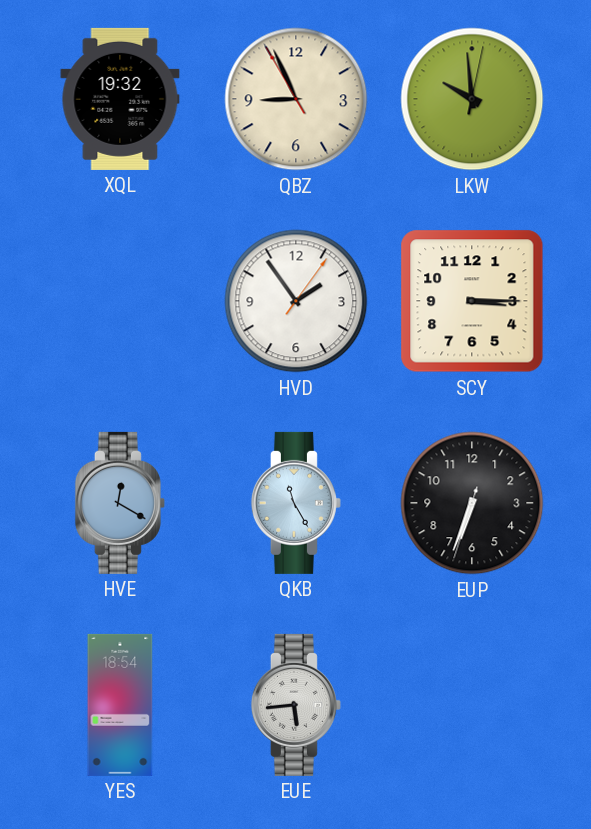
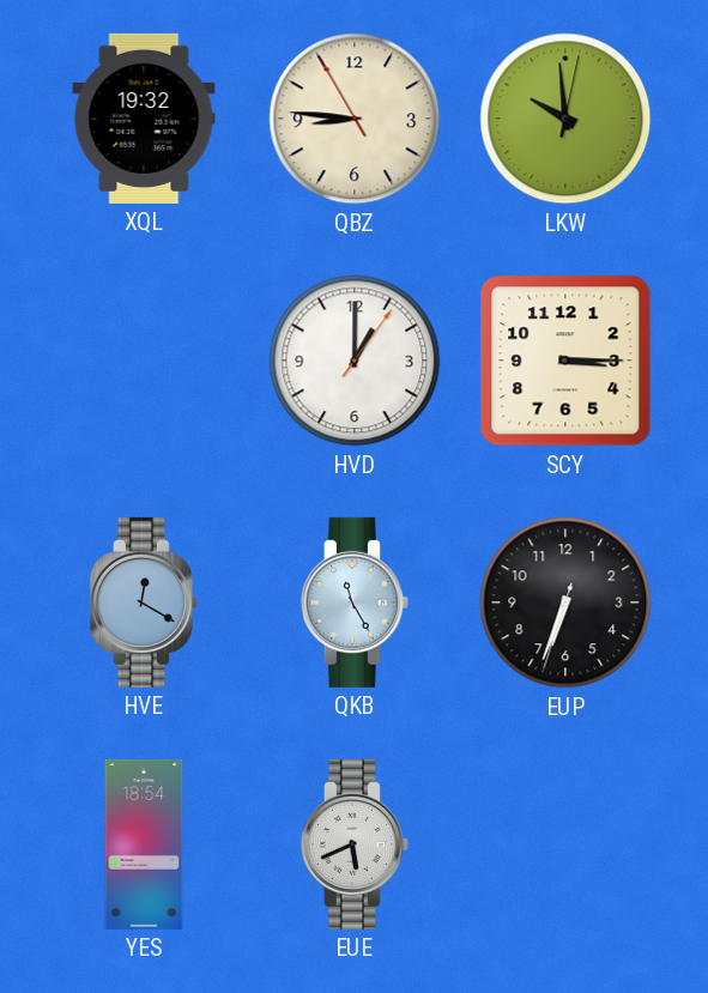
QBZ: 8:55 -> 8:45
HVD: 1:54 -> 1:00
EUE: 5:44 -> 5:41
